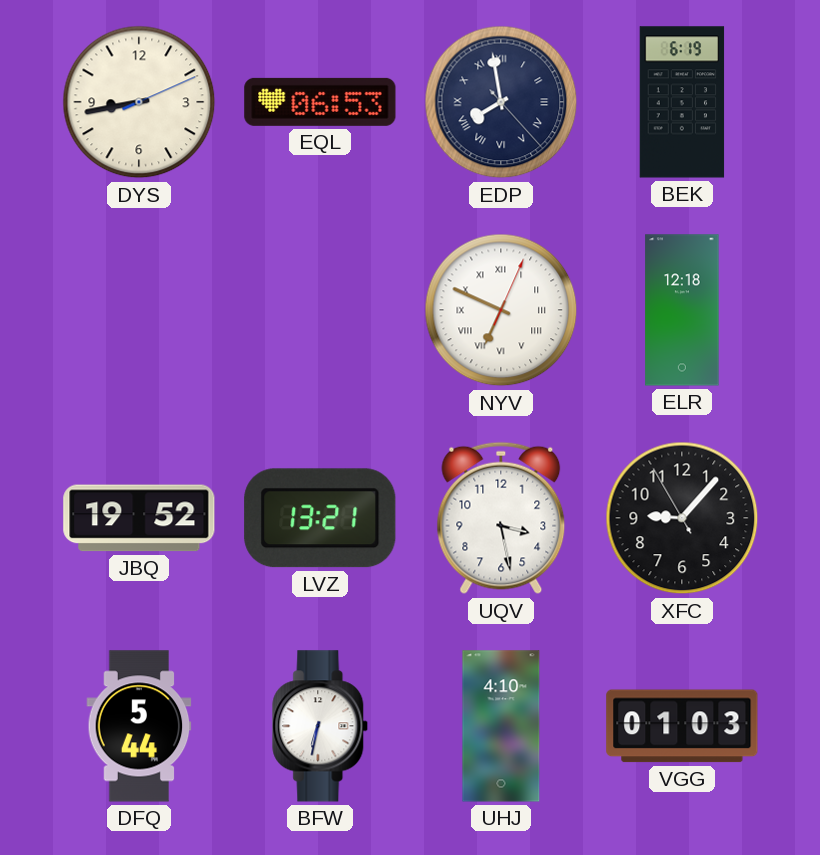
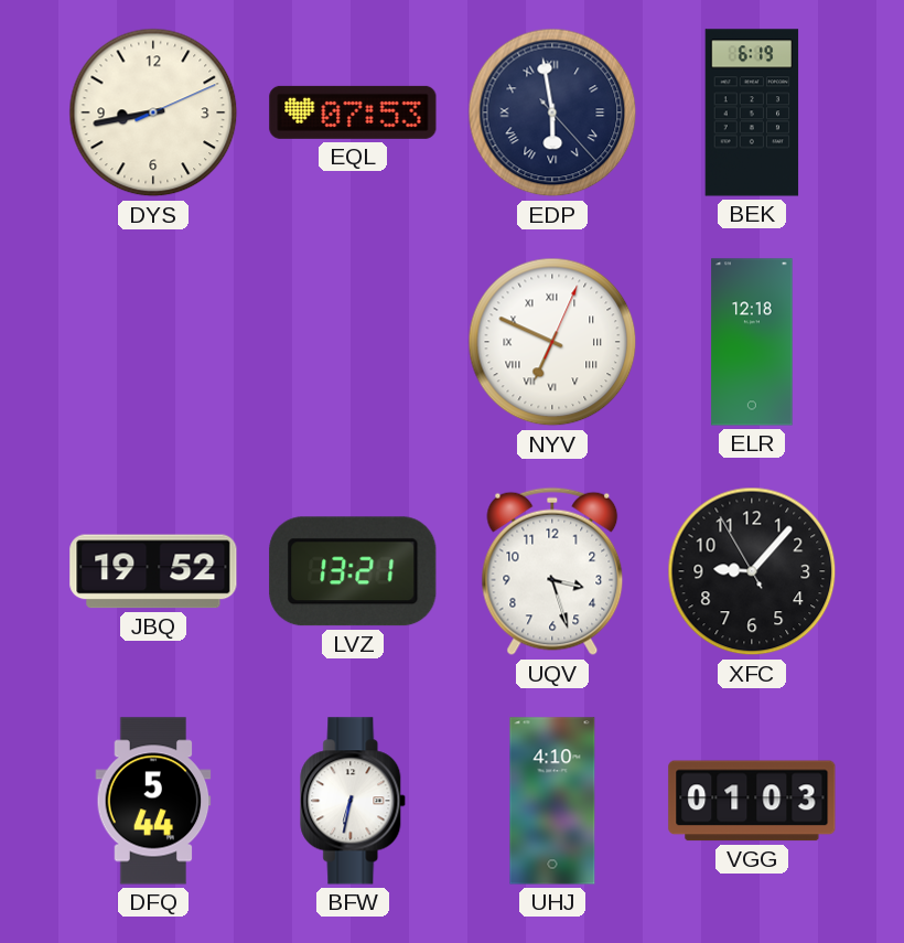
EQL: 06:53 -> 07:53
EDP: 7:58 -> 5:58
UQV: 3:28 -> 3:27
